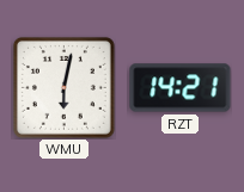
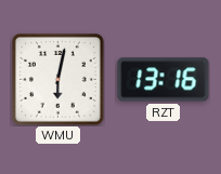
RZT: 14:21 -> 13:16
